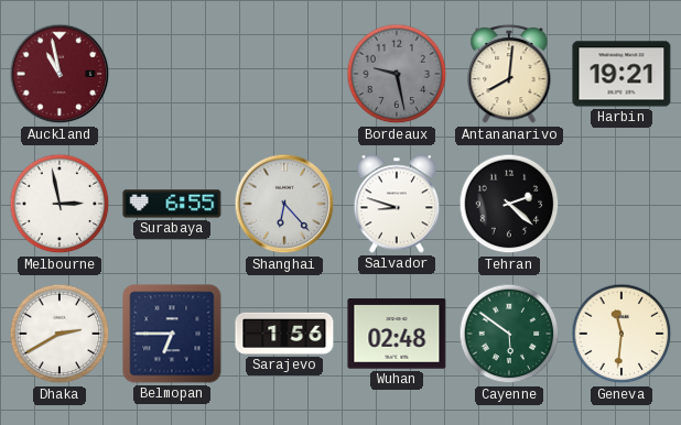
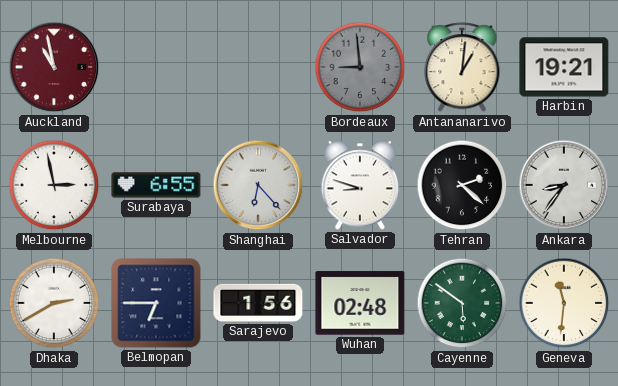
Bordeaux: 9:28 -> 8:59
Antananarivo: 8:01 -> 1:01
Ankara: none -> 8:36
